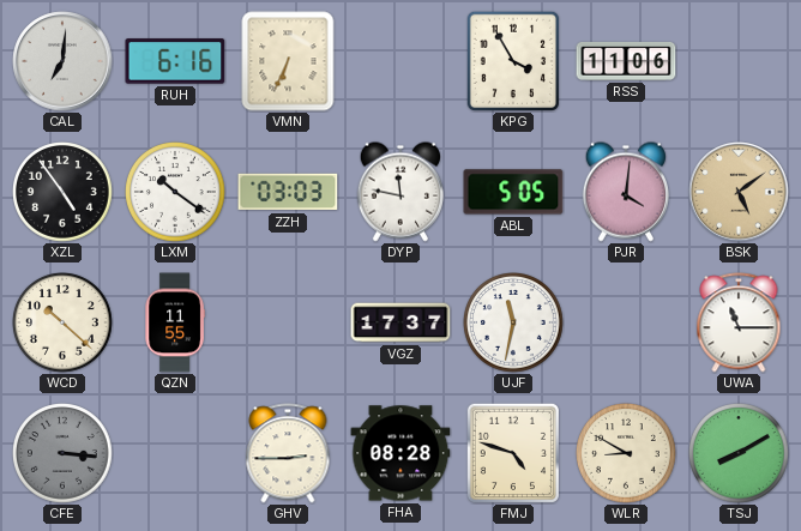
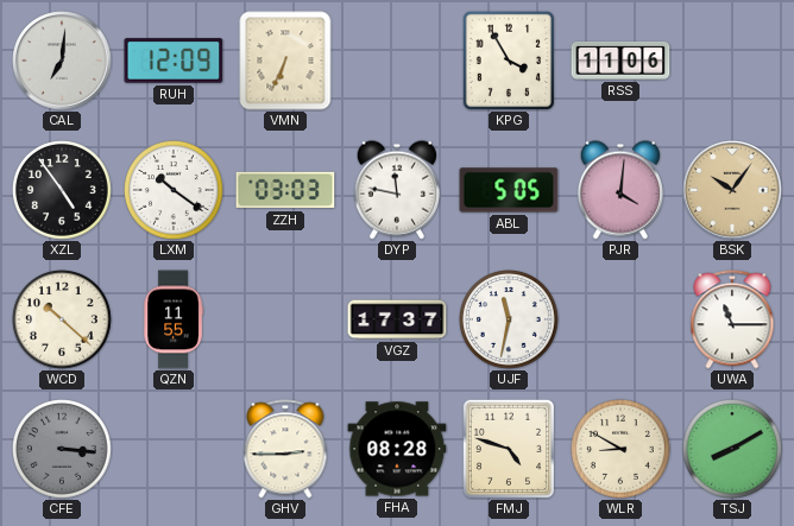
RUH: 6:16 -> 12:09
BSK: 5:09 -> 10:06
